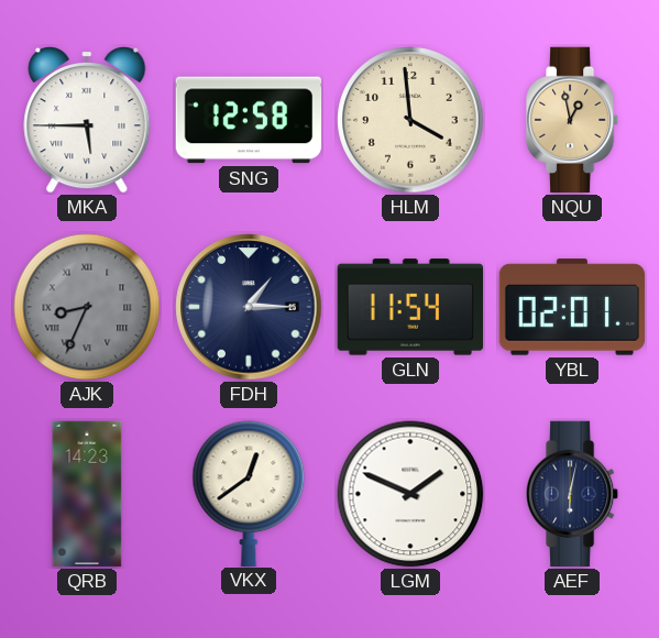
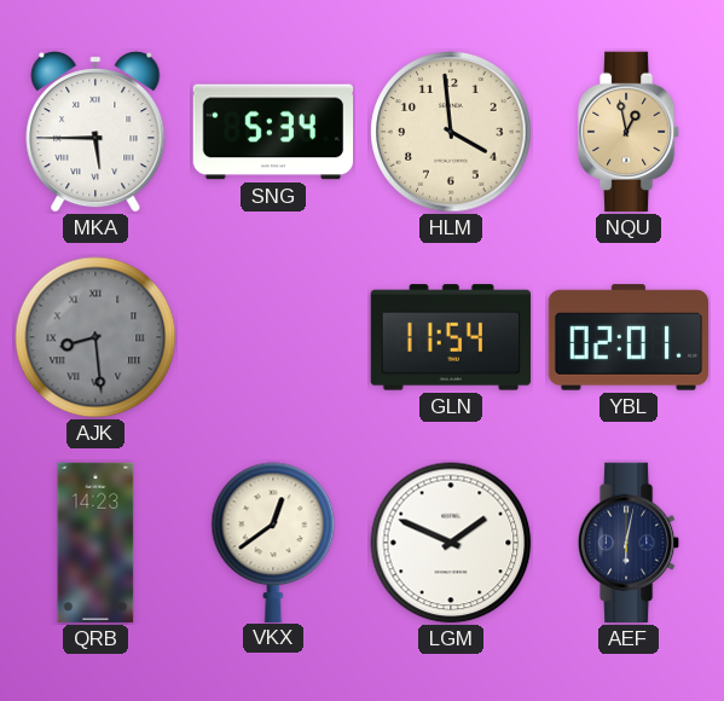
SNG: 12:58 -> 5:34
AJK: 8:34 -> 8:29
FDH: 1:15 -> none
